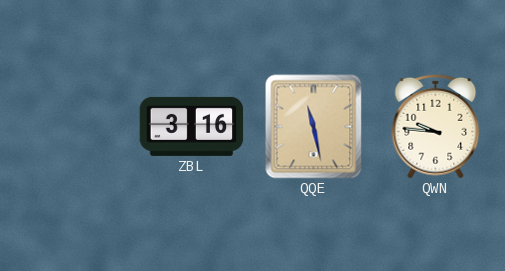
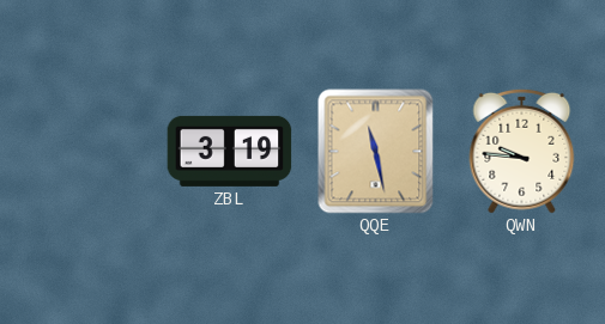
ZBL: 3:16 -> 3:19
